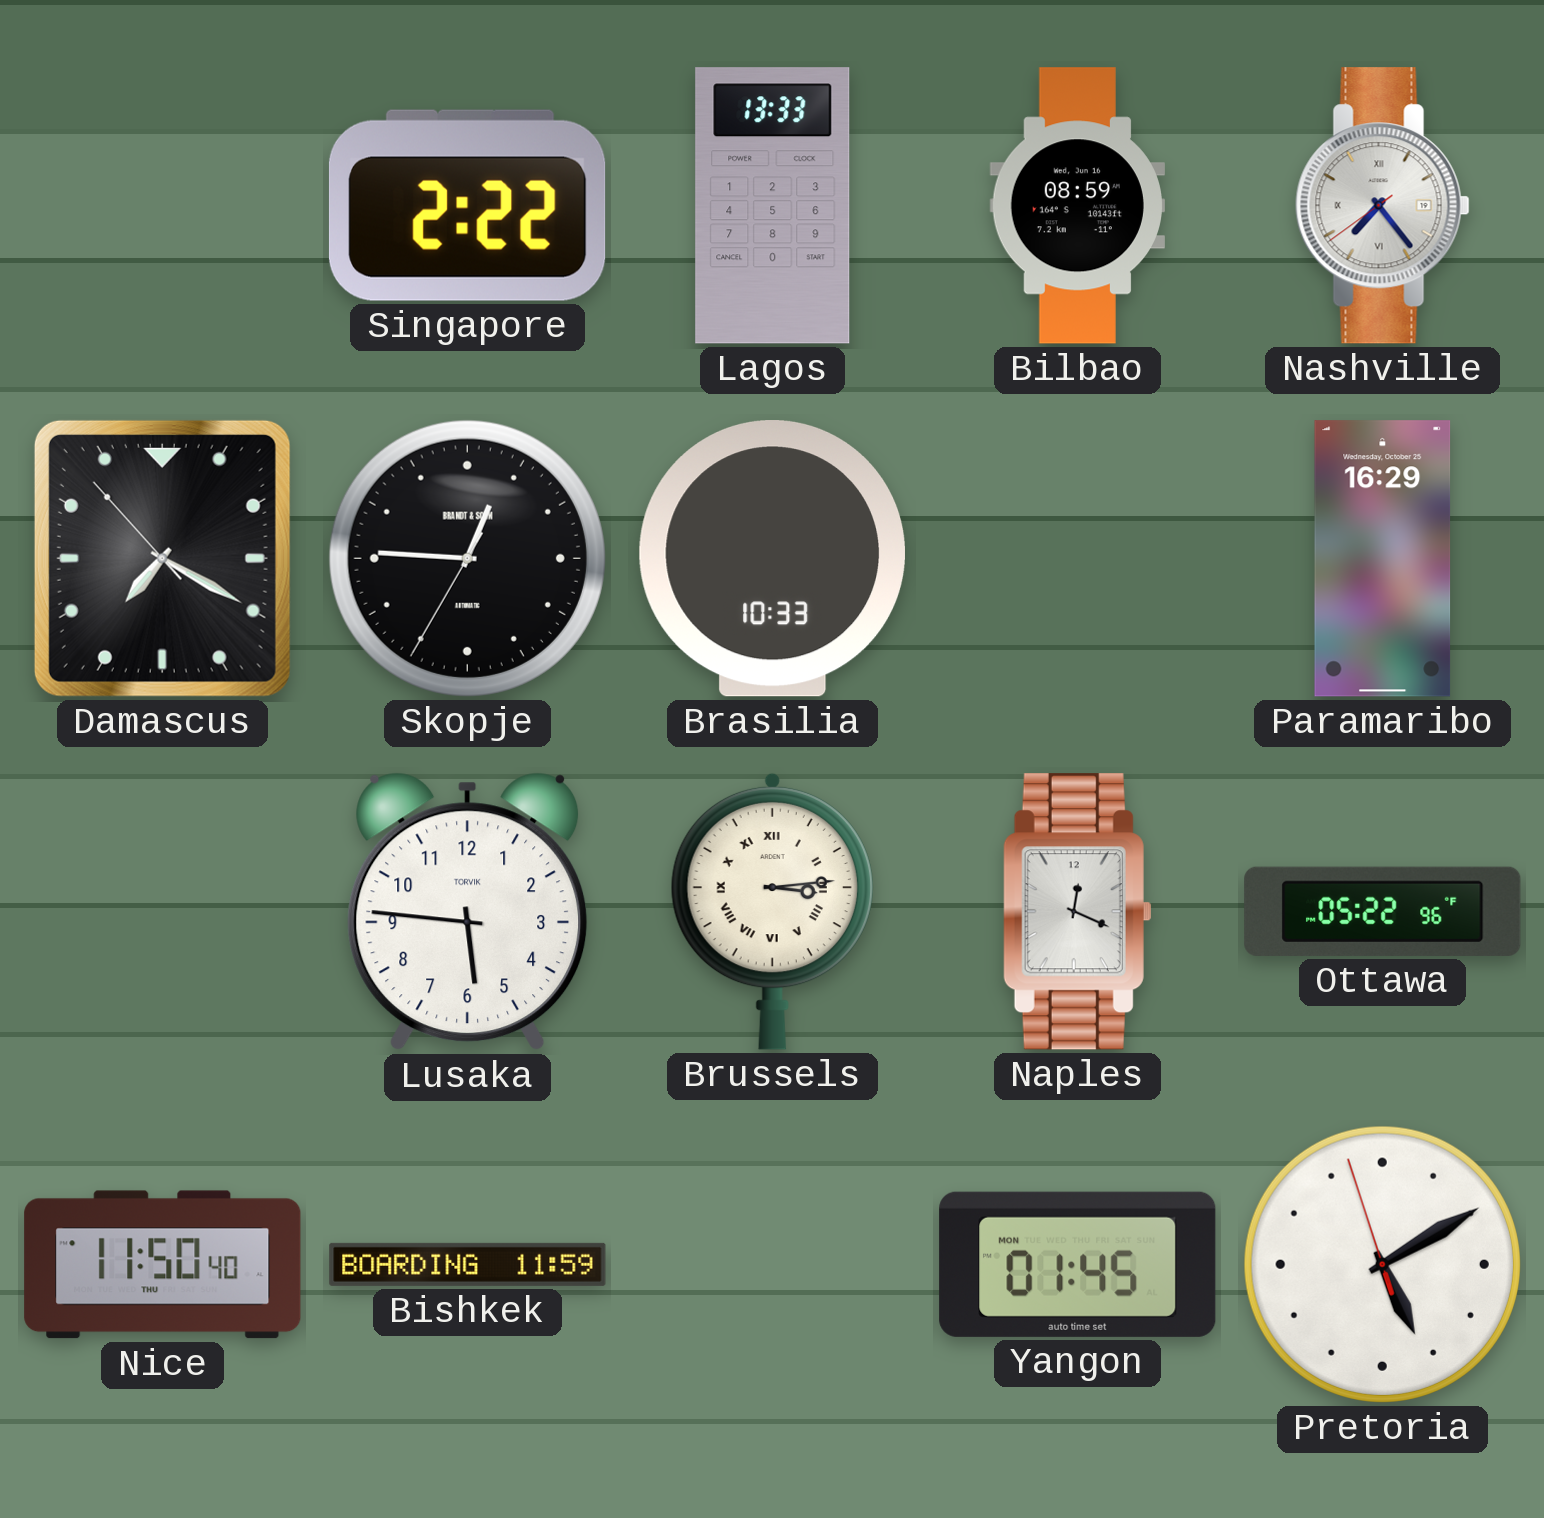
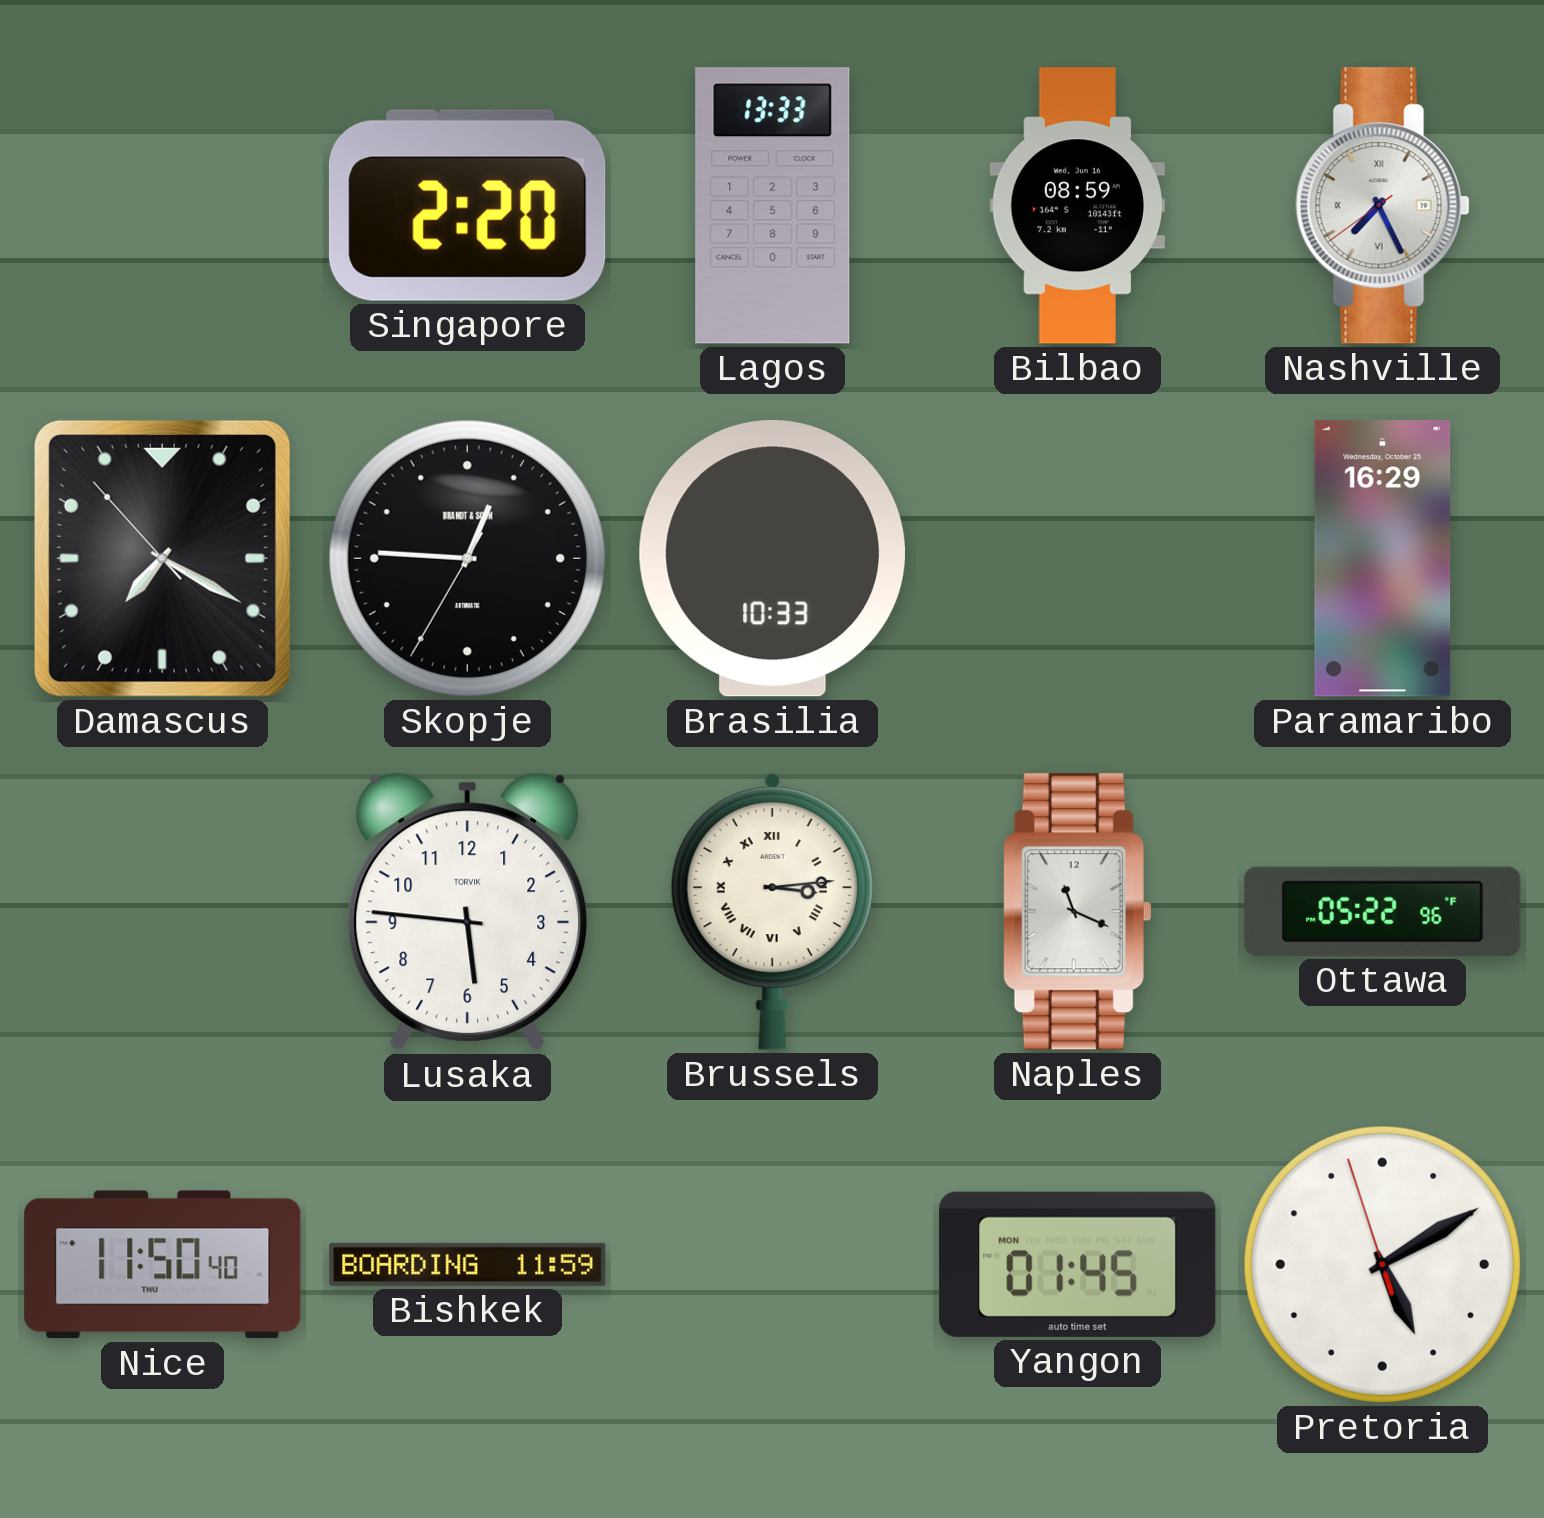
Singapore: 2:22 -> 2:20
Nashville: 7:23 -> 7:25
Naples: 12:19 -> 11:19
